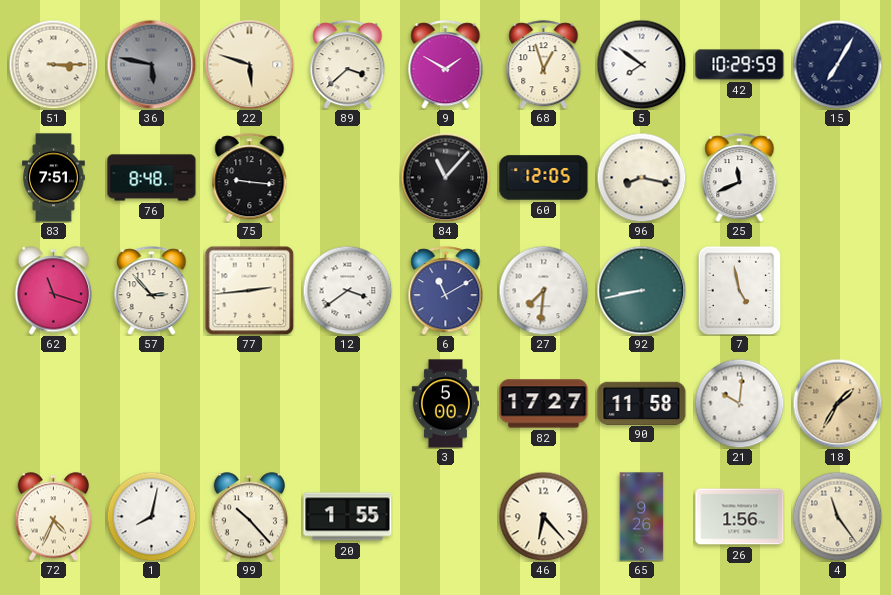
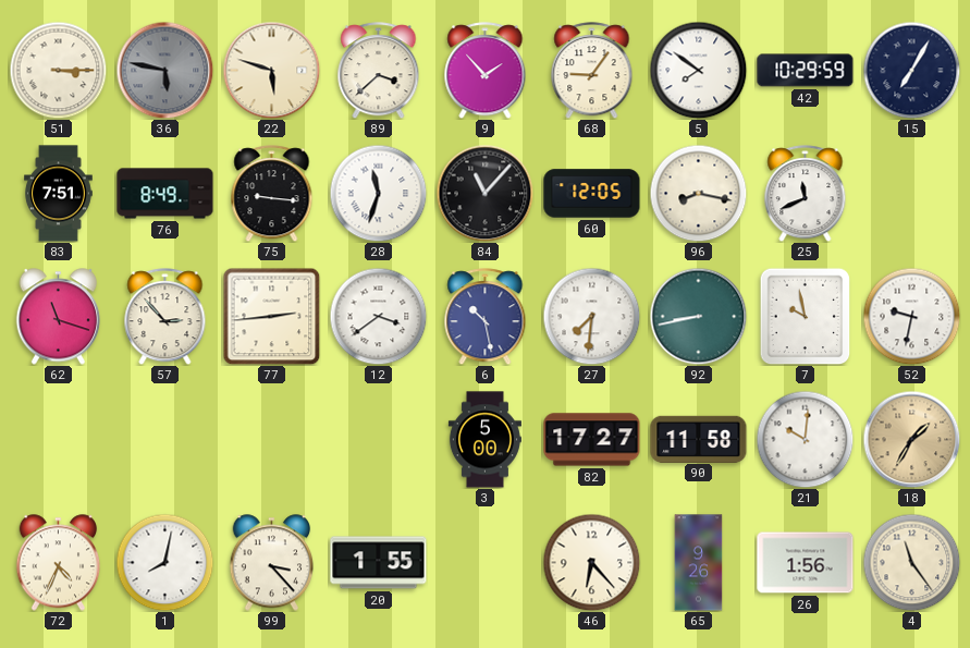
9: 1:50 -> 1:53
68: 12:57 -> 9:06
76: 8:48 -> 8:49
28: none -> 11:33
6: 11:10 -> 10:28
7: 4:58 -> 9:58
52: none -> 9:32
99: 10:23 -> 3:23
